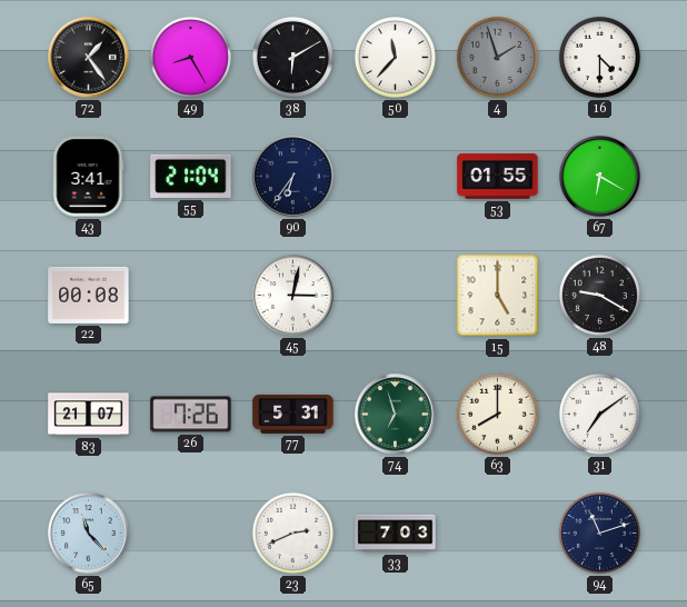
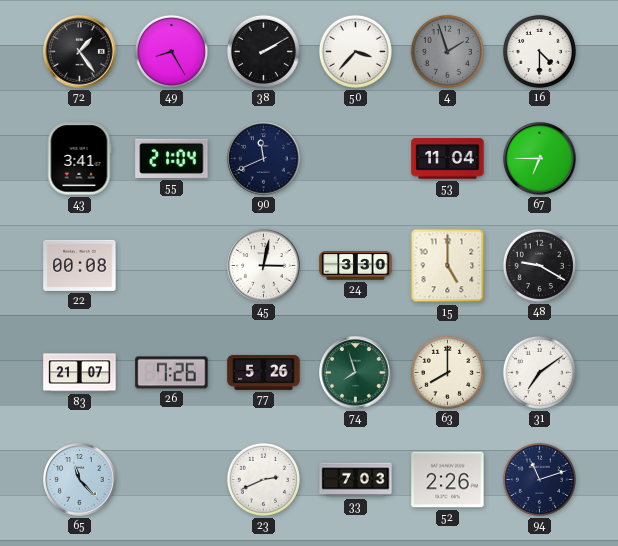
38: 6:10 -> 2:10
50: 11:37 -> 3:37
90: 6:36 -> 11:41
53: 01:55 -> 11:04
67: 6:20 -> 6:45
24: none -> 3:30
77: 5:31 -> 5:26
74: 6:57 -> 7:57
52: none -> 2:26
